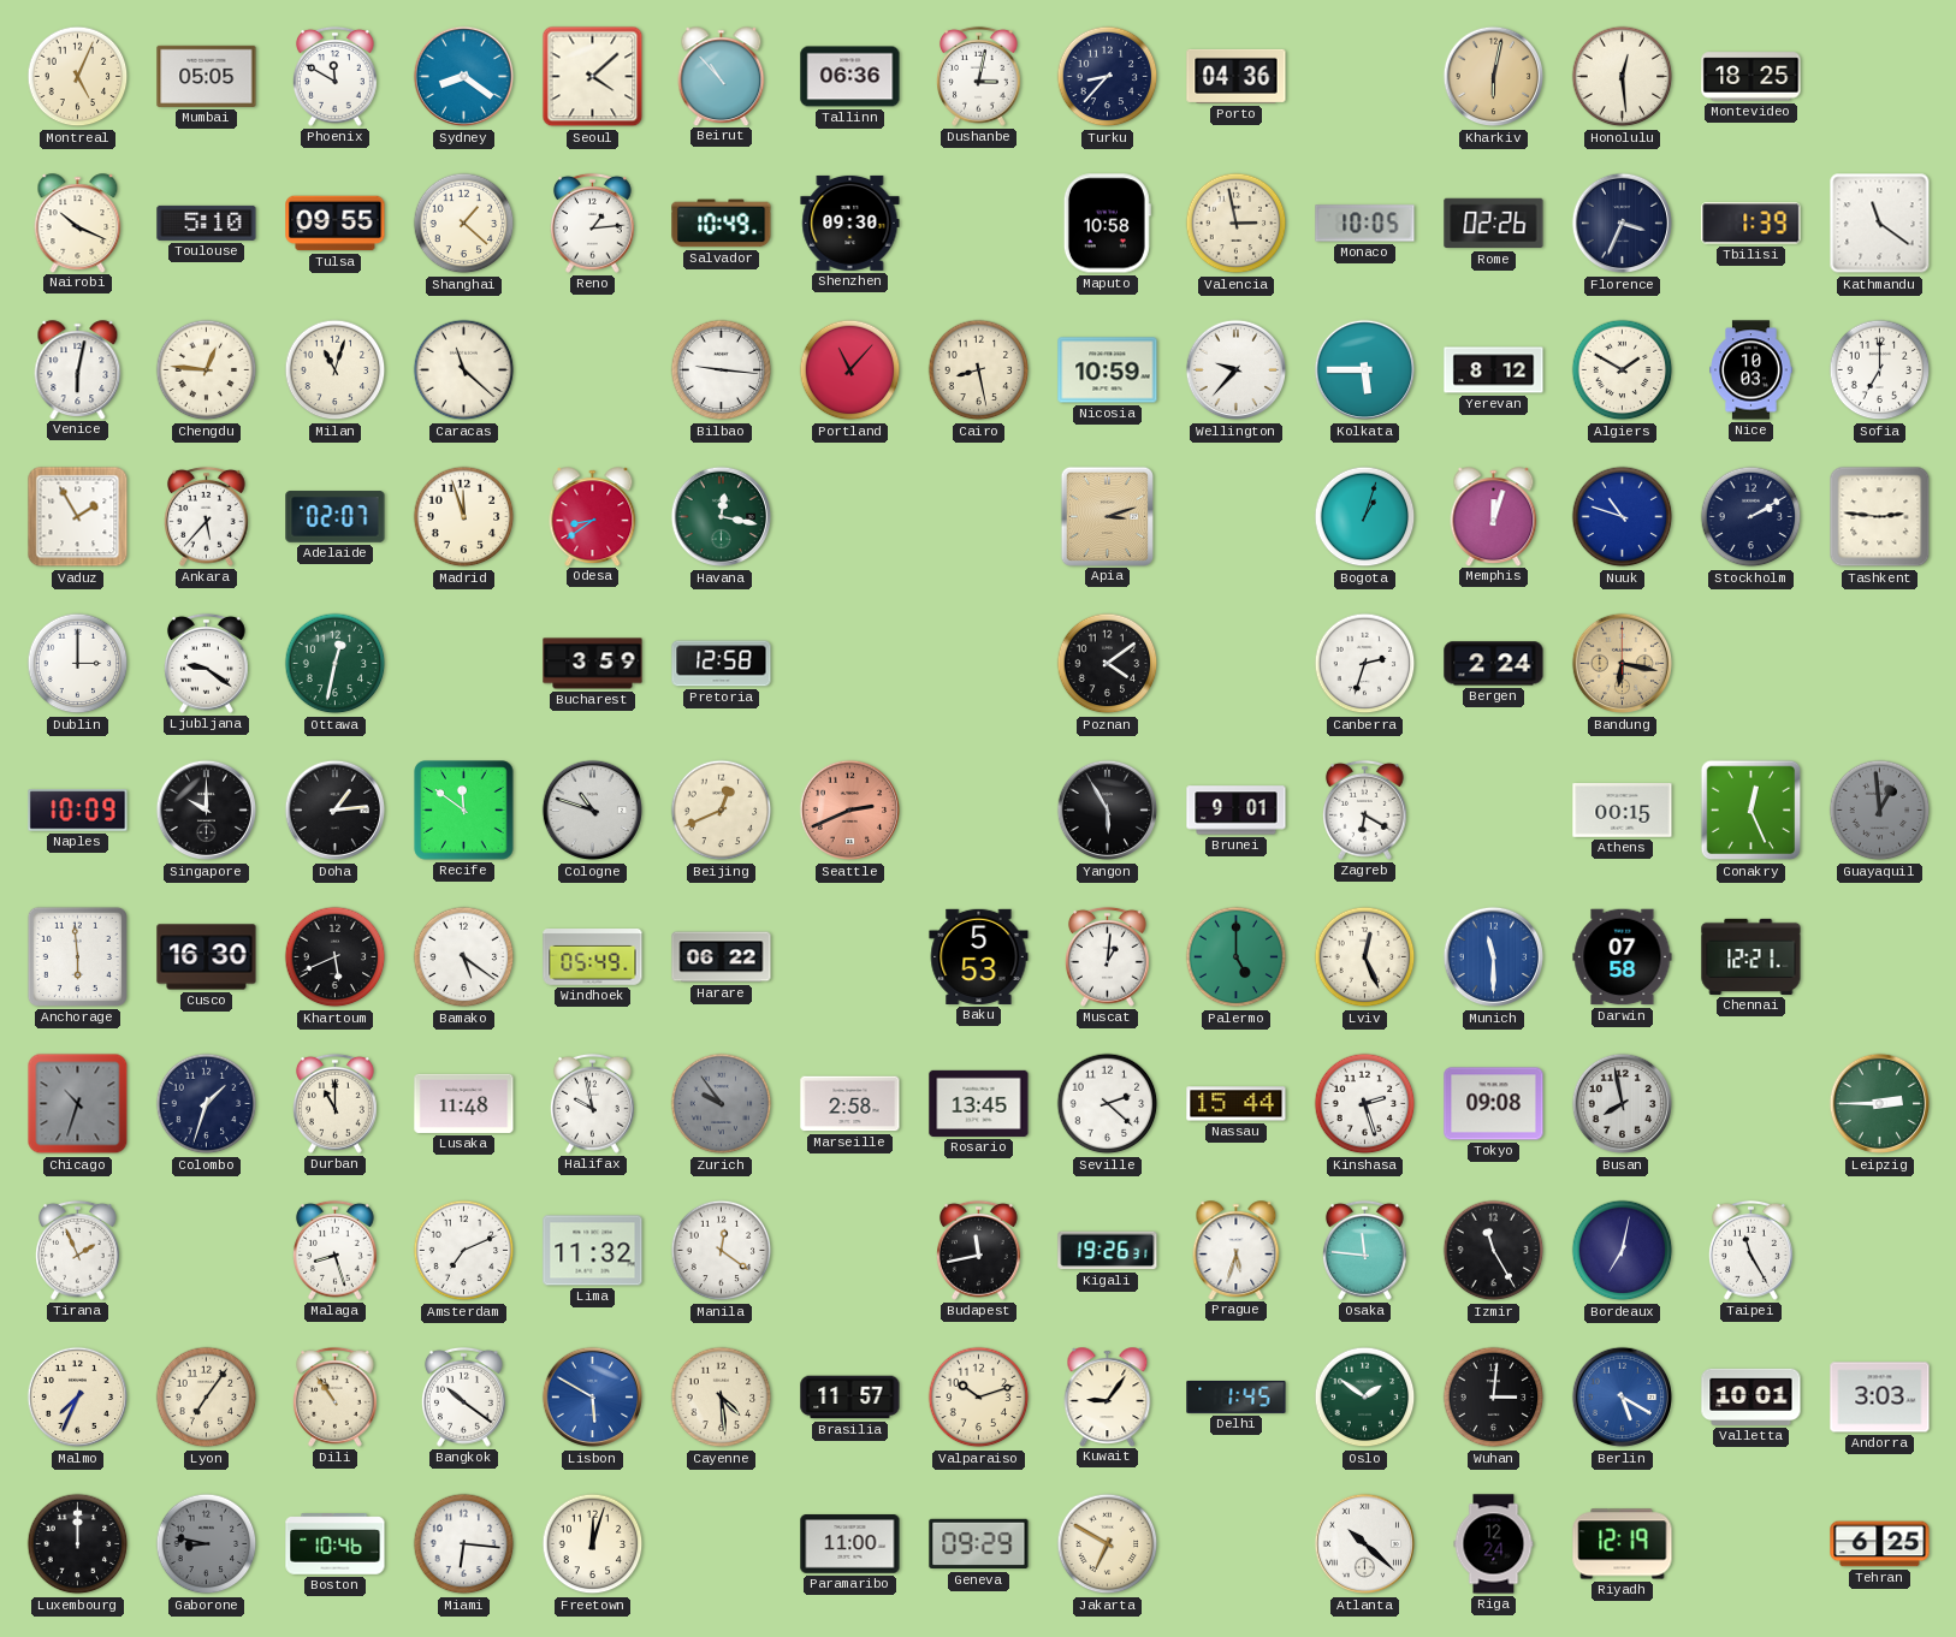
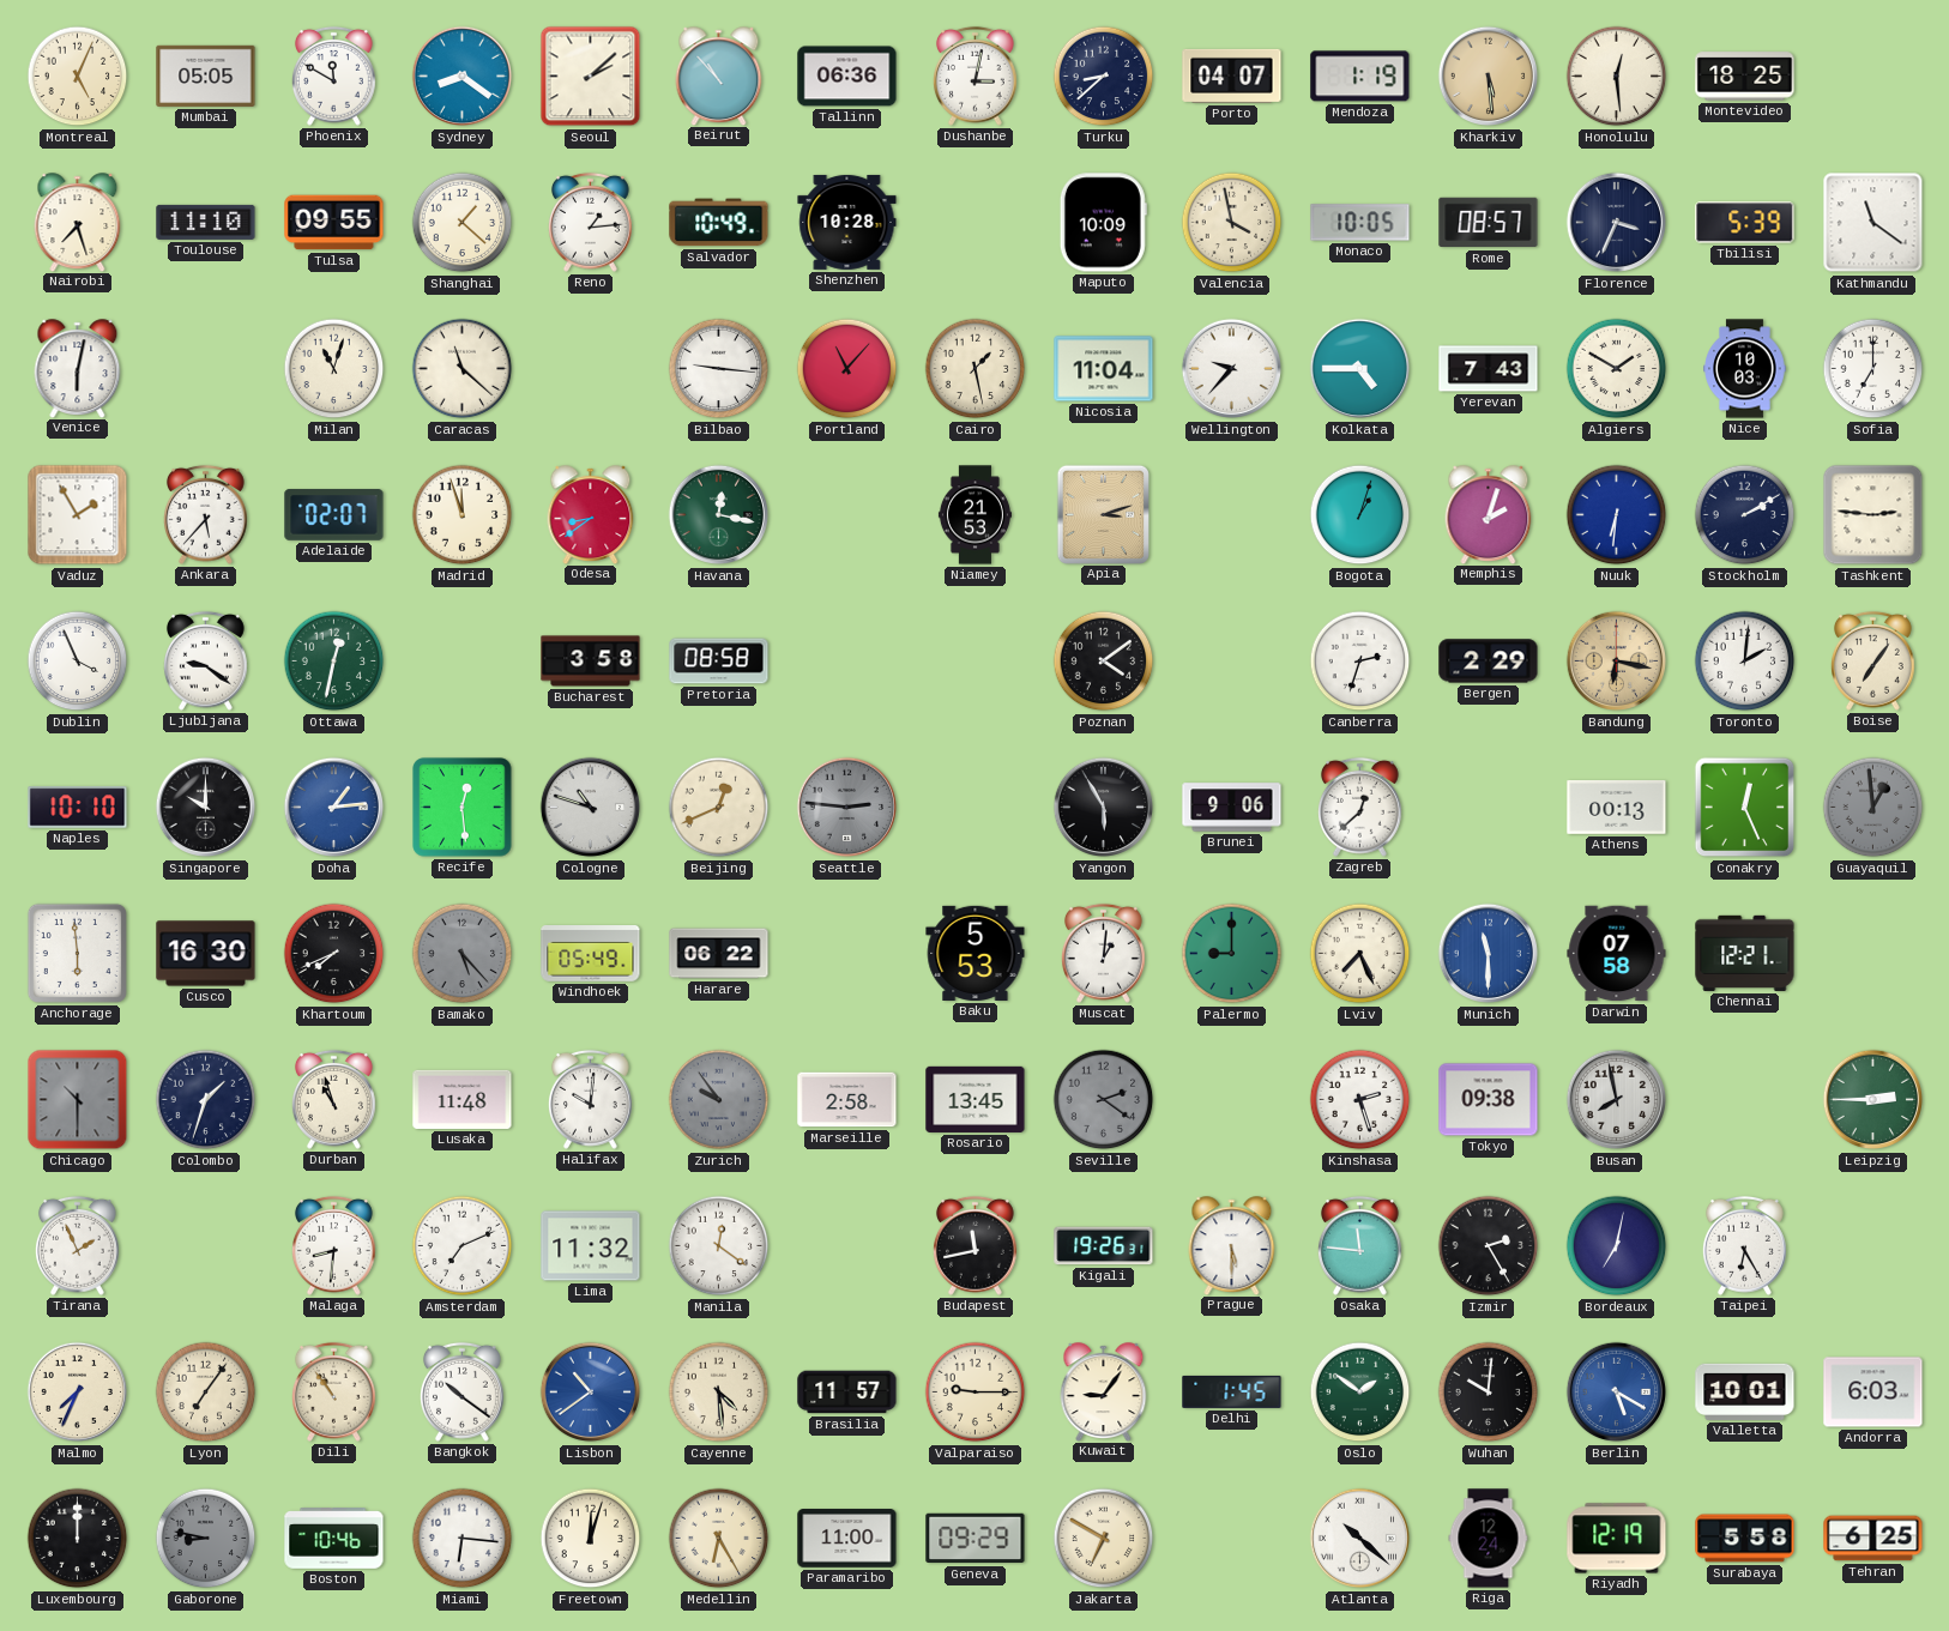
Seoul: 4:08 -> 2:08
Turku: 8:37 -> 8:38
Porto: 04:36 -> 04:07
Mendoza: none -> 1:19
Kharkiv: 6:02 -> 5:29
Nairobi: 10:19 -> 7:27
Toulouse: 5:10 -> 11:10
Shenzhen: 09:30 -> 10:28
Maputo: 10:58 -> 10:09
Valencia: 2:58 -> 3:58
Rome: 02:26 -> 08:57
Tbilisi: 1:39 -> 5:39
Chengdu: 12:46 -> none
Cairo: 8:28 -> 1:28
Nicosia: 10:59 -> 11:04
Kolkata: 5:45 -> 4:45
Yerevan: 8:12 -> 7:43
Niamey: none -> 21:53
Memphis: 12:03 -> 2:03
Nuuk: 10:48 -> 6:31
Dublin: 3:00 -> 3:56
Bucharest: 3:59 -> 3:58
Pretoria: 12:58 -> 08:58
Bergen: 2:24 -> 2:29
Toronto: none -> 2:01
Boise: none -> 7:06
Naples: 10:09 -> 10:10
Doha dial: black -> blue
Recife: 11:51 -> 12:29
Seattle: 2:41 -> 2:46
Seattle dial: salmon -> grey
Brunei: 9:01 -> 9:06
Zagreb: 6:20 -> 12:38
Athens: 00:15 -> 00:13
Khartoum: 5:41 -> 7:41
Bamako: 5:21 -> 5:23
Bamako dial: white -> grey
Palermo: 5:00 -> 9:00
Lviv: 12:26 -> 7:26
Chicago: 10:33 -> 10:30
Durban: 11:00 -> 10:57
Halifax: 9:58 -> 10:01
Seville: 2:22 -> 2:21
Seville dial: white -> grey
Nassau: 15:44 -> none
Tokyo: 09:08 -> 09:38
Malaga: 8:27 -> 8:31
Prague: 5:33 -> 5:30
Izmir: 11:25 -> 2:25
Taipei: 11:25 -> 6:25
Lisbon: 5:50 -> 10:39
Valparaiso: 10:12 -> 9:15
Wuhan: 3:01 -> 10:01
Andorra: 3:03 -> 6:03
Medellin: none -> 6:25
Surabaya: none -> 5:58
